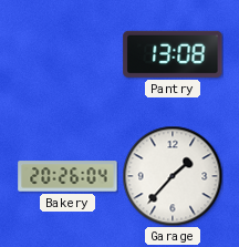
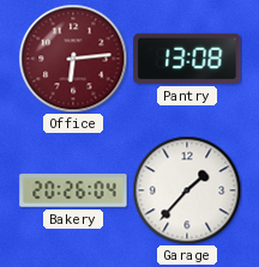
Office: none -> 6:14
